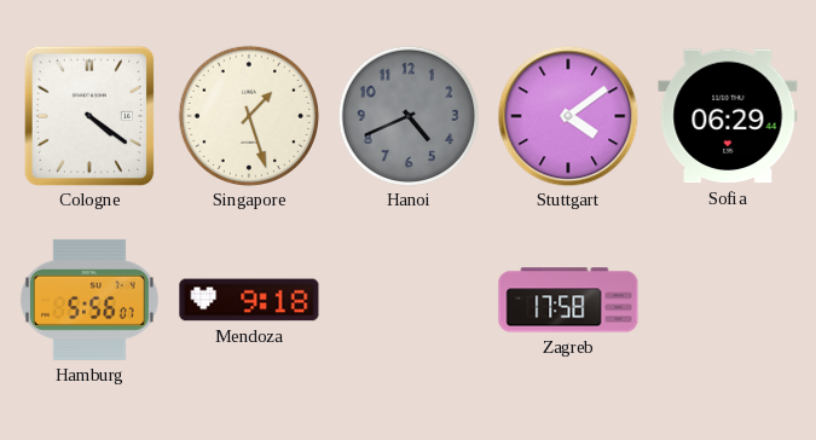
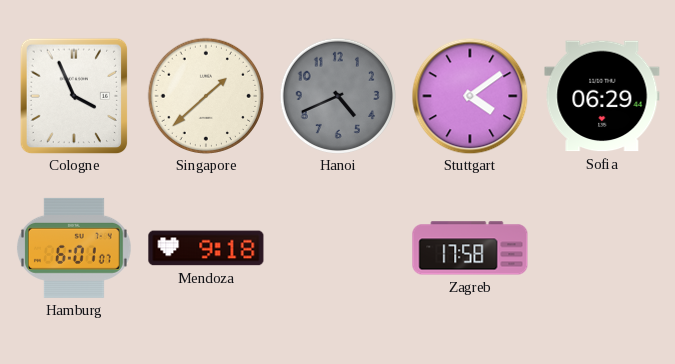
Cologne: 4:21 -> 3:56
Singapore: 1:27 -> 1:38
Hamburg: 5:56 -> 6:01
